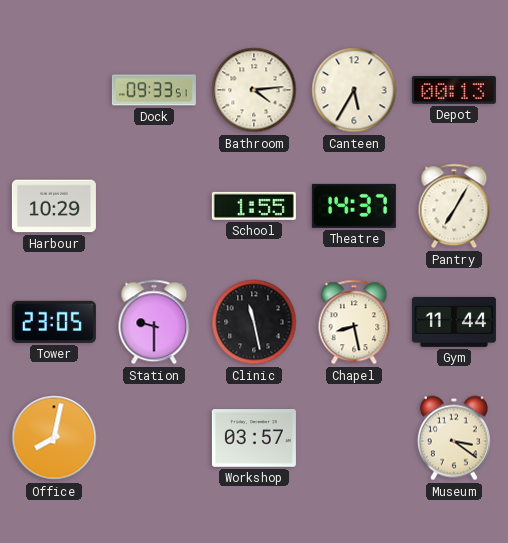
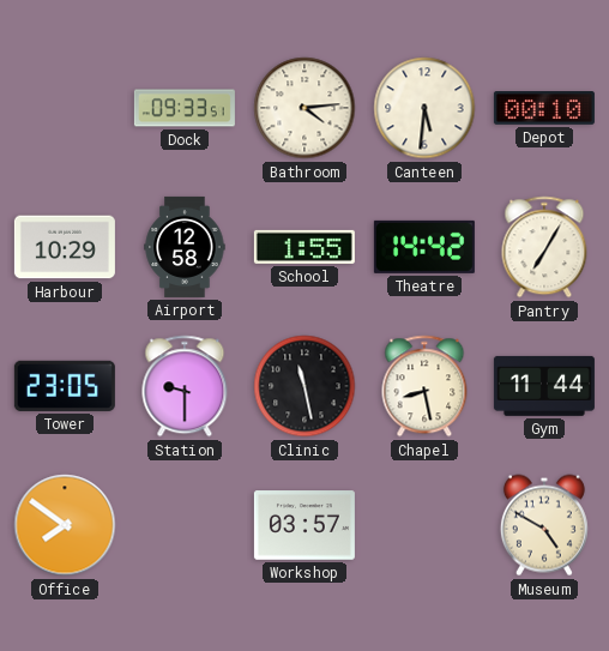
Canteen: 5:35 -> 5:31
Depot: 00:13 -> 00:10
Airport: none -> 12:58
Theatre: 14:37 -> 14:42
Office: 8:02 -> 7:51
Museum: 3:21 -> 4:50
